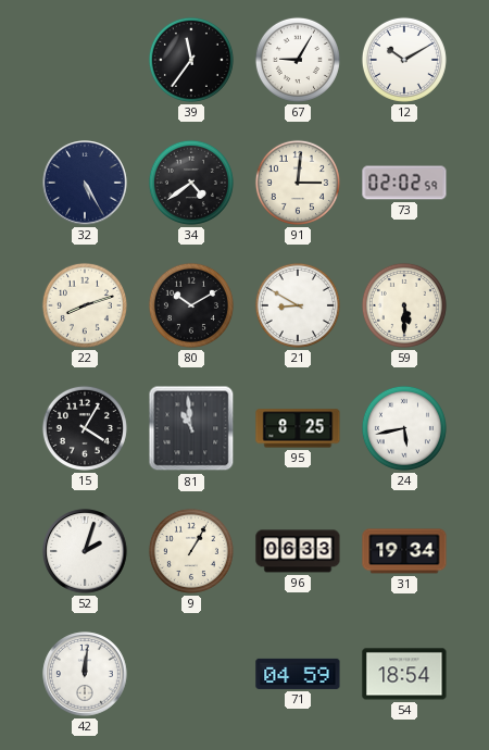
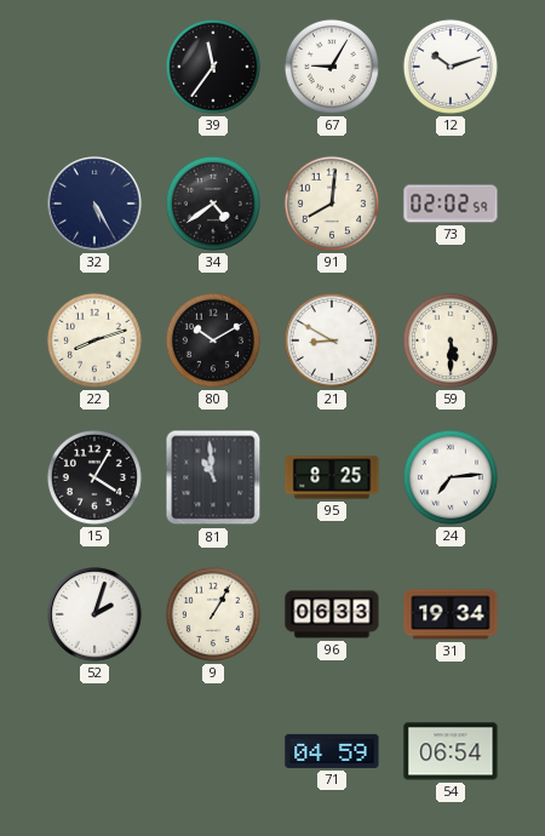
12: 10:10 -> 10:12
91: 3:01 -> 8:01
24: 5:43 -> 7:14
42: 12:01 -> none
54: 18:54 -> 06:54
